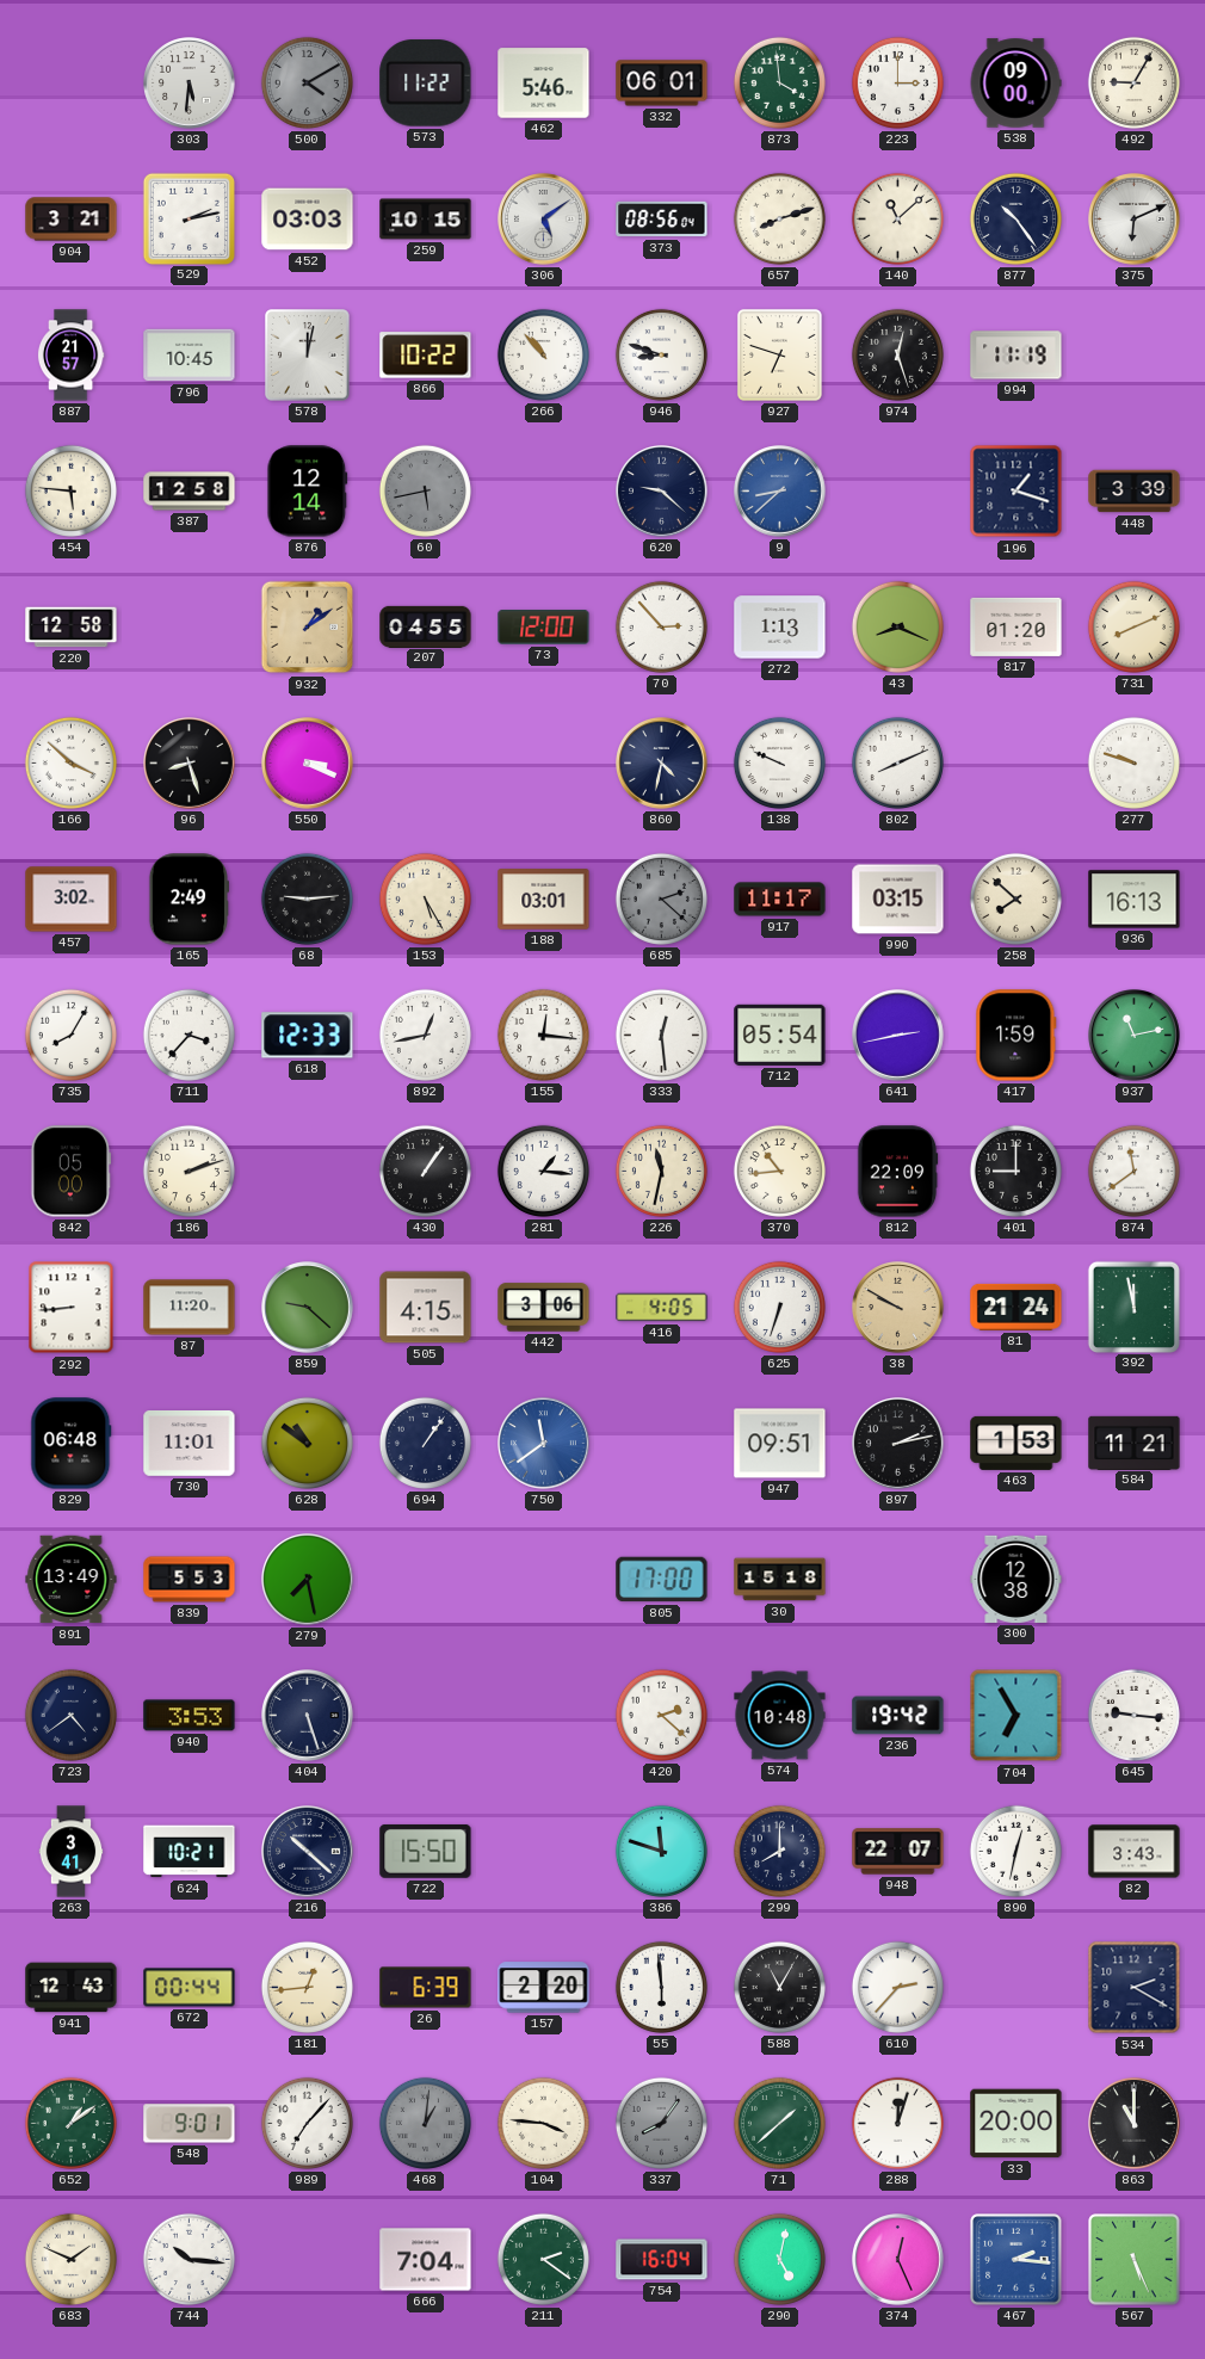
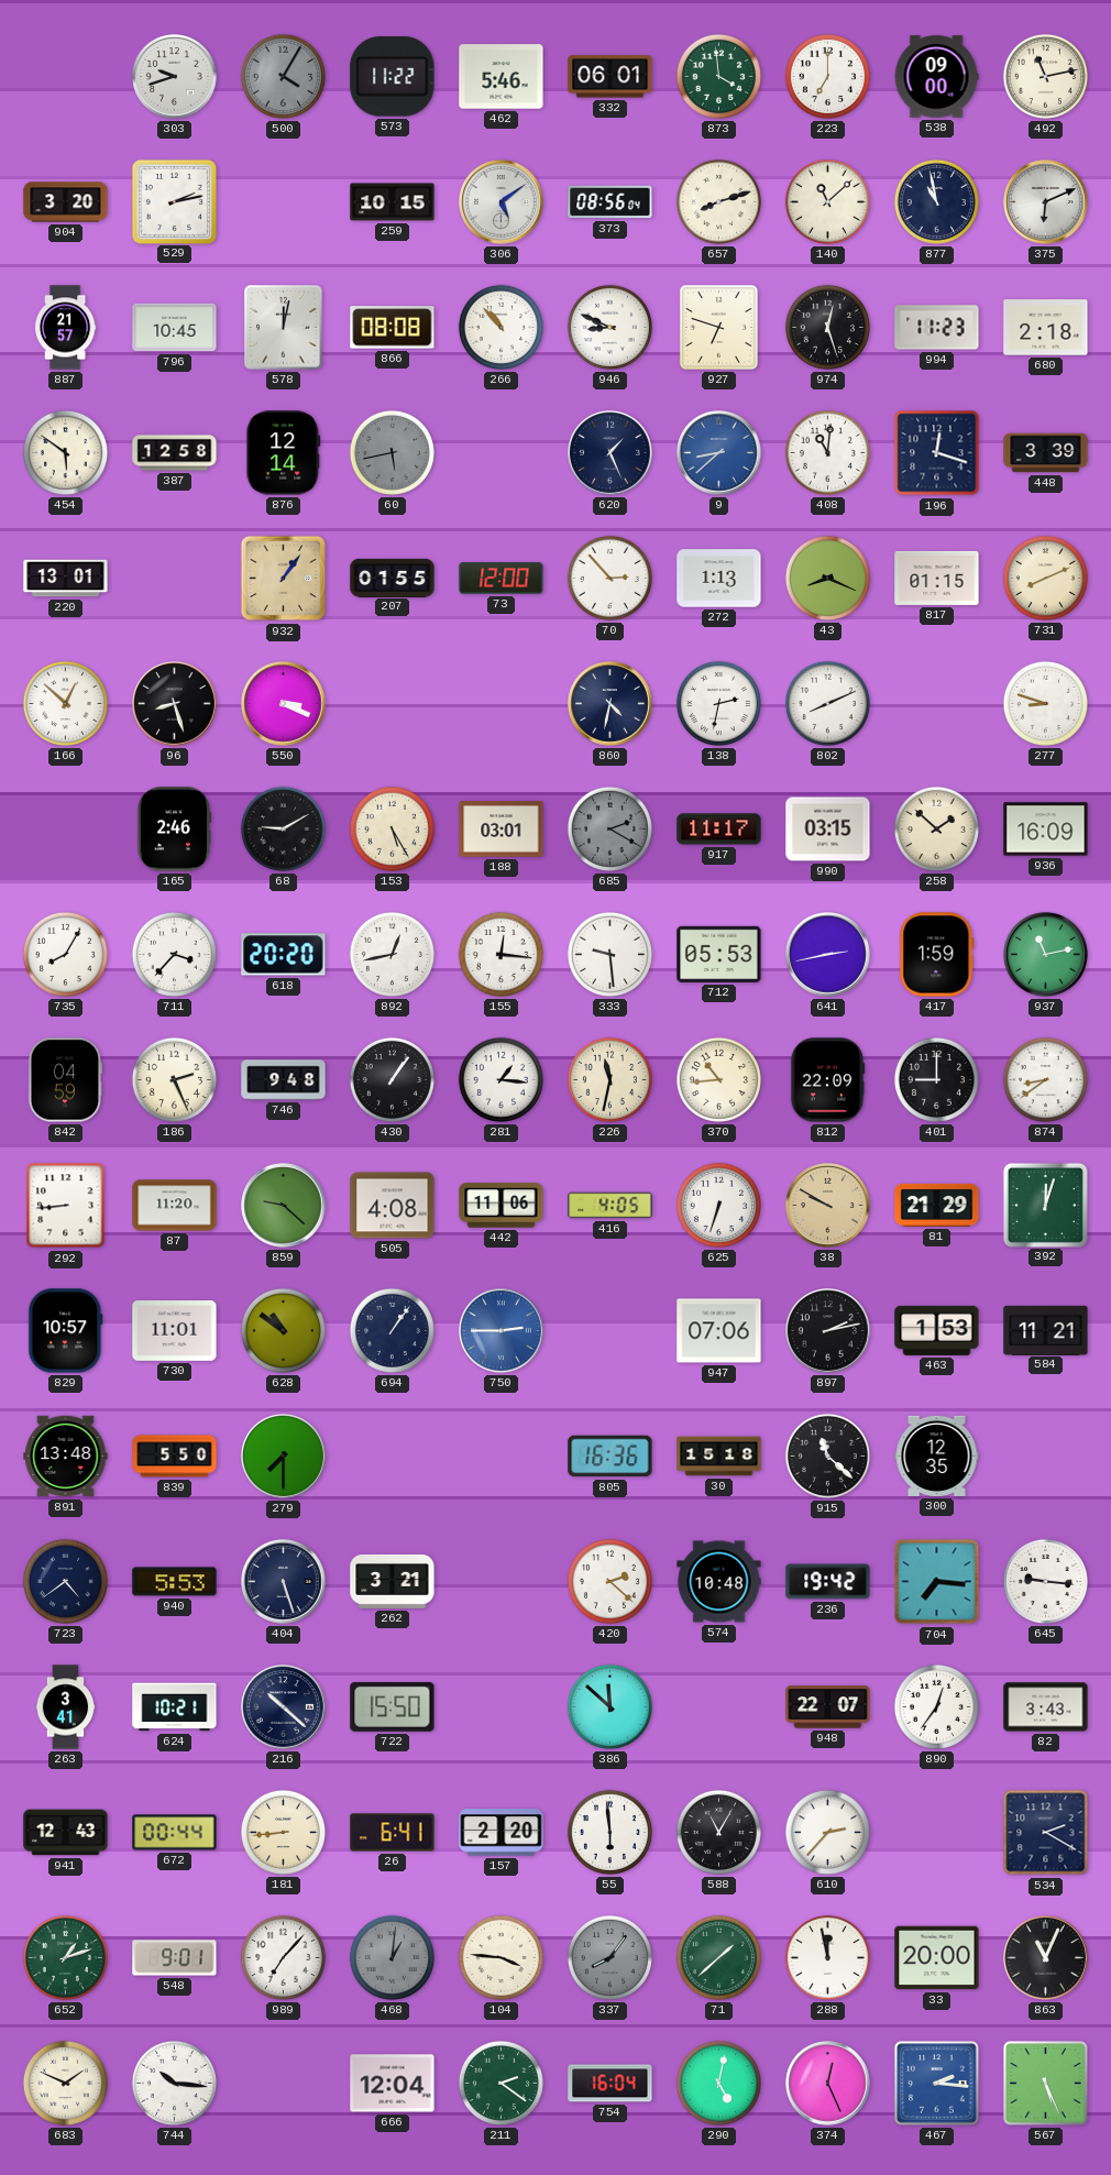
303: 5:31 -> 9:42
500: 4:10 -> 4:05
223: 3:00 -> 7:00
492: 9:05 -> 11:13
904: 3:21 -> 3:20
452: 03:03 -> none
877: 10:24 -> 10:58
866: 10:22 -> 08:08
946: 8:48 -> 8:49
994: 11:19 -> 11:23
680: none -> 2:18
454: 5:46 -> 5:51
620: 9:22 -> 1:26
408: none -> 11:01
196: 1:18 -> 12:18
220: 12:58 -> 13:01
932: 1:09 -> 1:06
207: 04:55 -> 01:55
817: 01:20 -> 01:15
166: 3:52 -> 12:52
138: 9:49 -> 2:32
277: 9:48 -> 8:48
457: 3:02 -> none
165: 2:49 -> 2:46
68: 9:14 -> 9:10
685: 2:22 -> 2:20
258: 7:52 -> 1:52
936: 16:13 -> 16:09
618: 12:33 -> 20:20
333: 12:29 -> 9:29
712: 05:54 -> 05:53
842: 05:00 -> 04:59
186: 2:12 -> 2:26
746: none -> 9:48
874: 11:39 -> 8:39
505: 4:15 -> 4:08
442: 3:06 -> 11:06
81: 21:24 -> 21:29
392: 11:58 -> 12:03
829: 06:48 -> 10:57
750: 11:39 -> 2:45
947: 09:51 -> 07:06
891: 13:49 -> 13:48
839: 5:53 -> 5:50
279: 7:28 -> 7:30
805: 17:00 -> 16:36
915: none -> 11:22
300: 12:38 -> 12:35
940: 3:53 -> 5:53
262: none -> 3:21
704: 6:55 -> 7:16
386: 11:48 -> 11:52
299: 8:00 -> none
890: 12:32 -> 12:36
181: 12:44 -> 8:44
26: 6:39 -> 6:41
652: 1:09 -> 1:12
288: 12:03 -> 11:58
863: 11:00 -> 11:04
666: 7:04 -> 12:04
